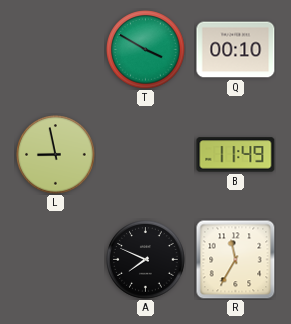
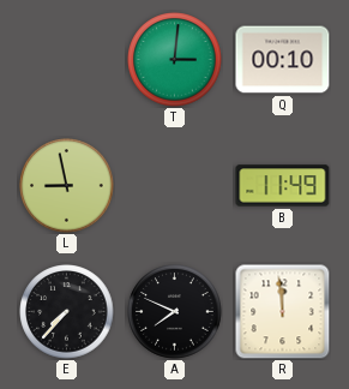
T: 3:50 -> 3:01
E: none -> 7:37
R: 11:35 -> 11:59
